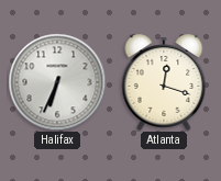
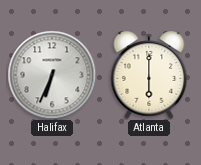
Atlanta: 12:18 -> 6:00
